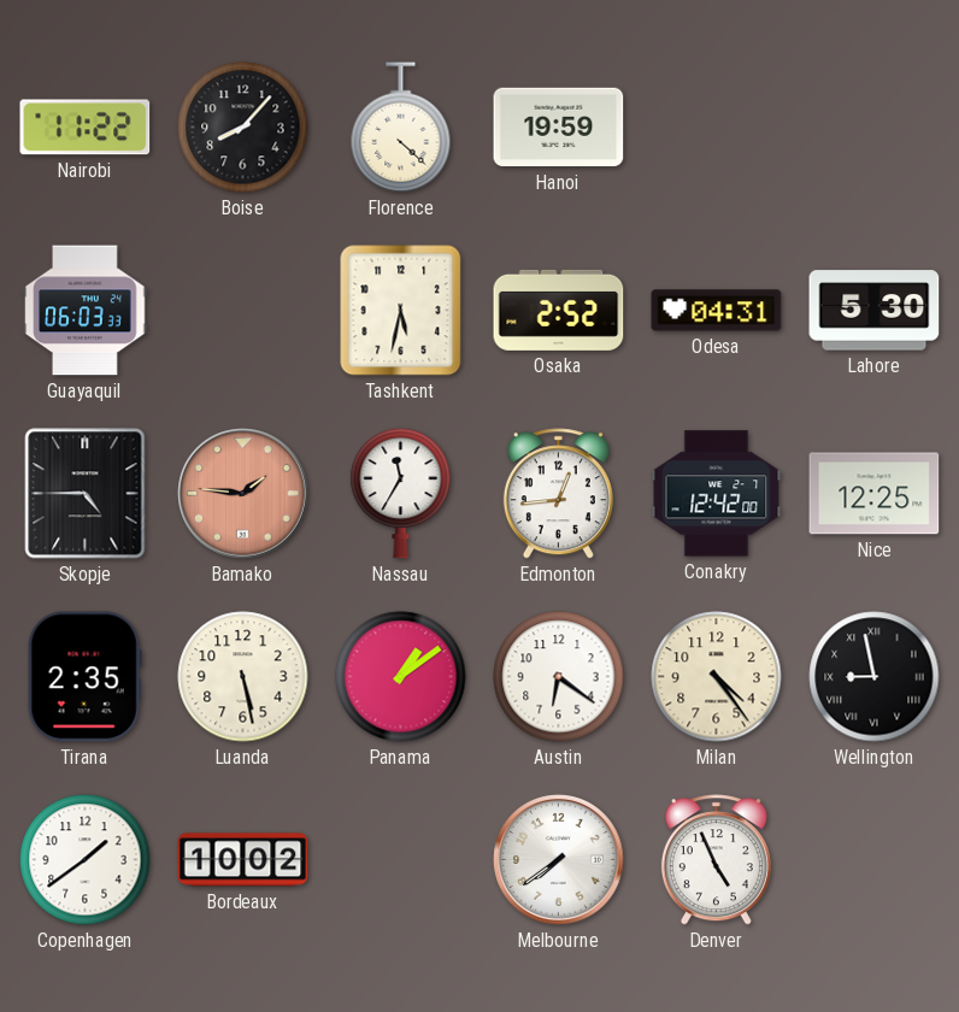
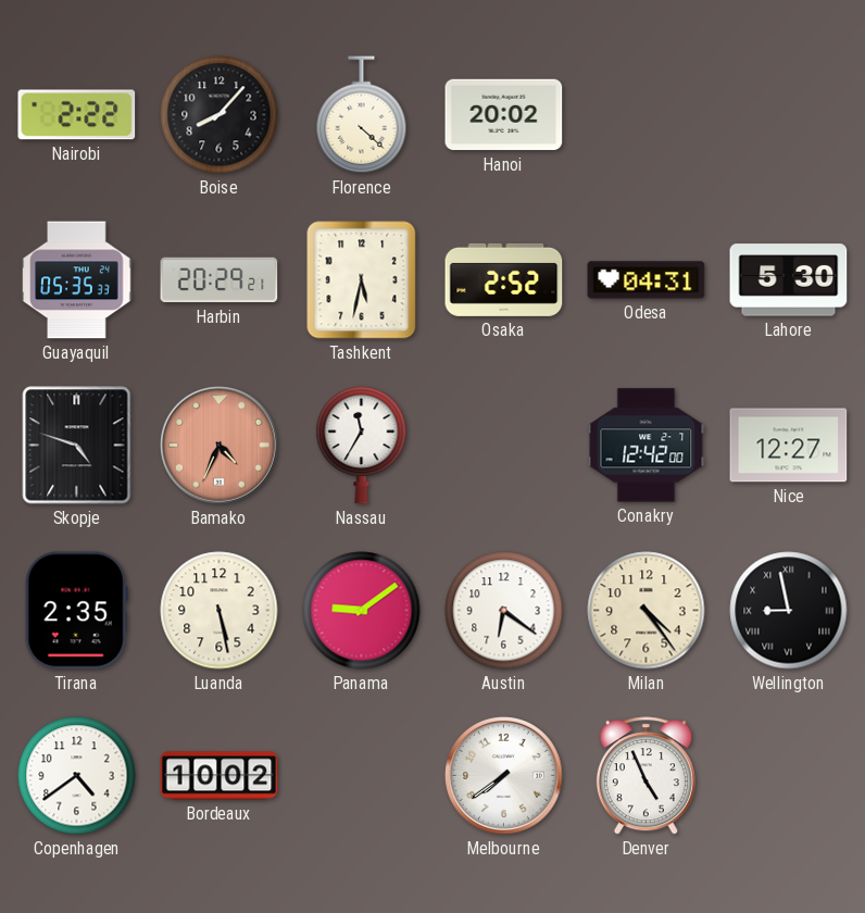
Nairobi: 11:22 -> 2:22
Hanoi: 19:59 -> 20:02
Guayaquil: 06:03 -> 05:35
Harbin: none -> 20:29
Skopje: 4:45 -> 4:48
Bamako: 1:46 -> 4:34
Edmonton: 12:44 -> none
Nice: 12:25 -> 12:27
Panama: 1:09 -> 9:09
Copenhagen: 1:39 -> 4:39
